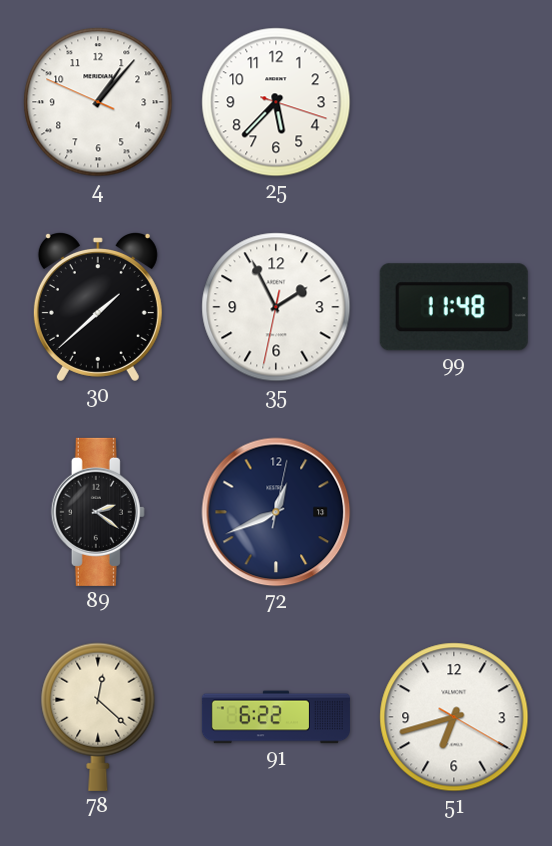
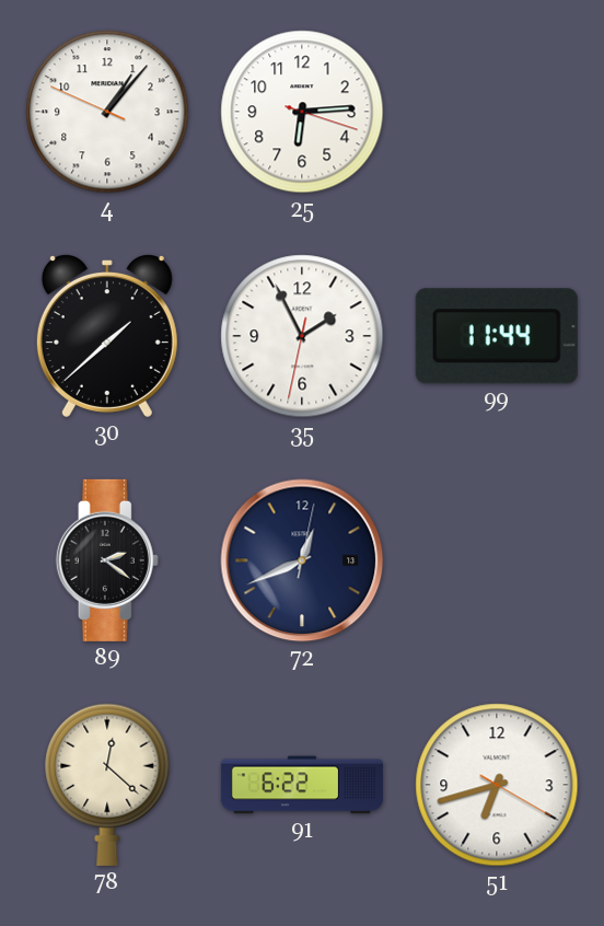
25: 5:37 -> 6:14
99: 11:48 -> 11:44
